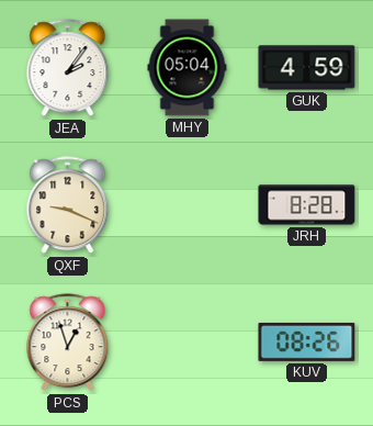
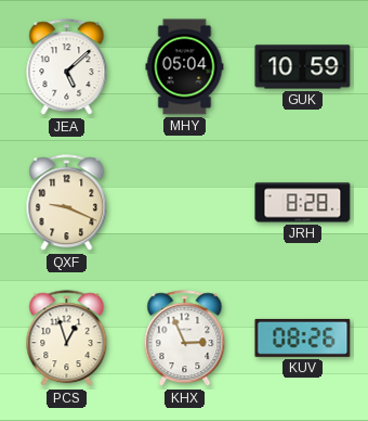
JEA: 2:06 -> 5:08
GUK: 4:59 -> 10:59
KHX: none -> 2:56
